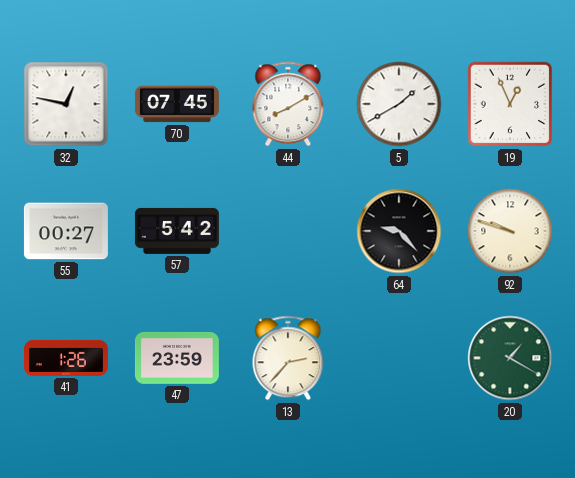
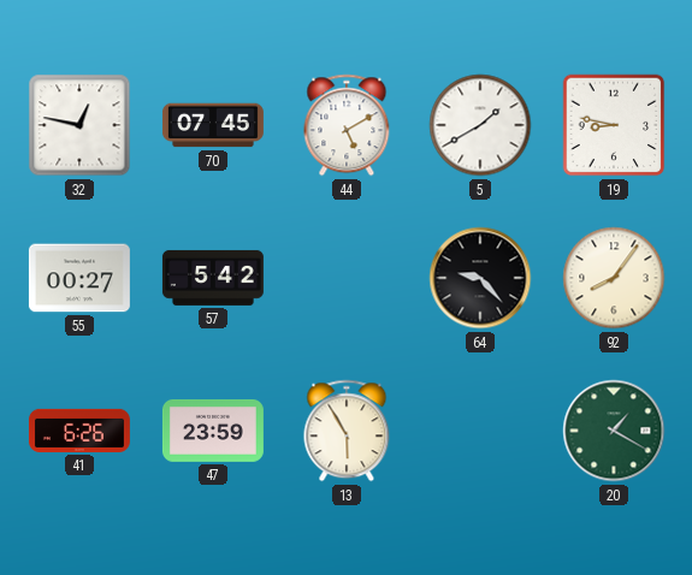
44: 8:10 -> 5:10
19: 12:56 -> 8:47
92: 9:48 -> 8:06
41: 1:26 -> 6:26
13: 2:37 -> 5:55
